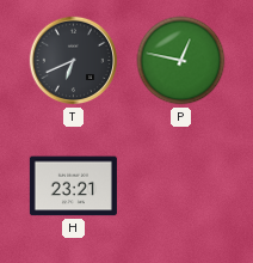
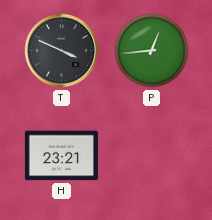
T: 6:41 -> 3:49
P: 12:47 -> 12:44
